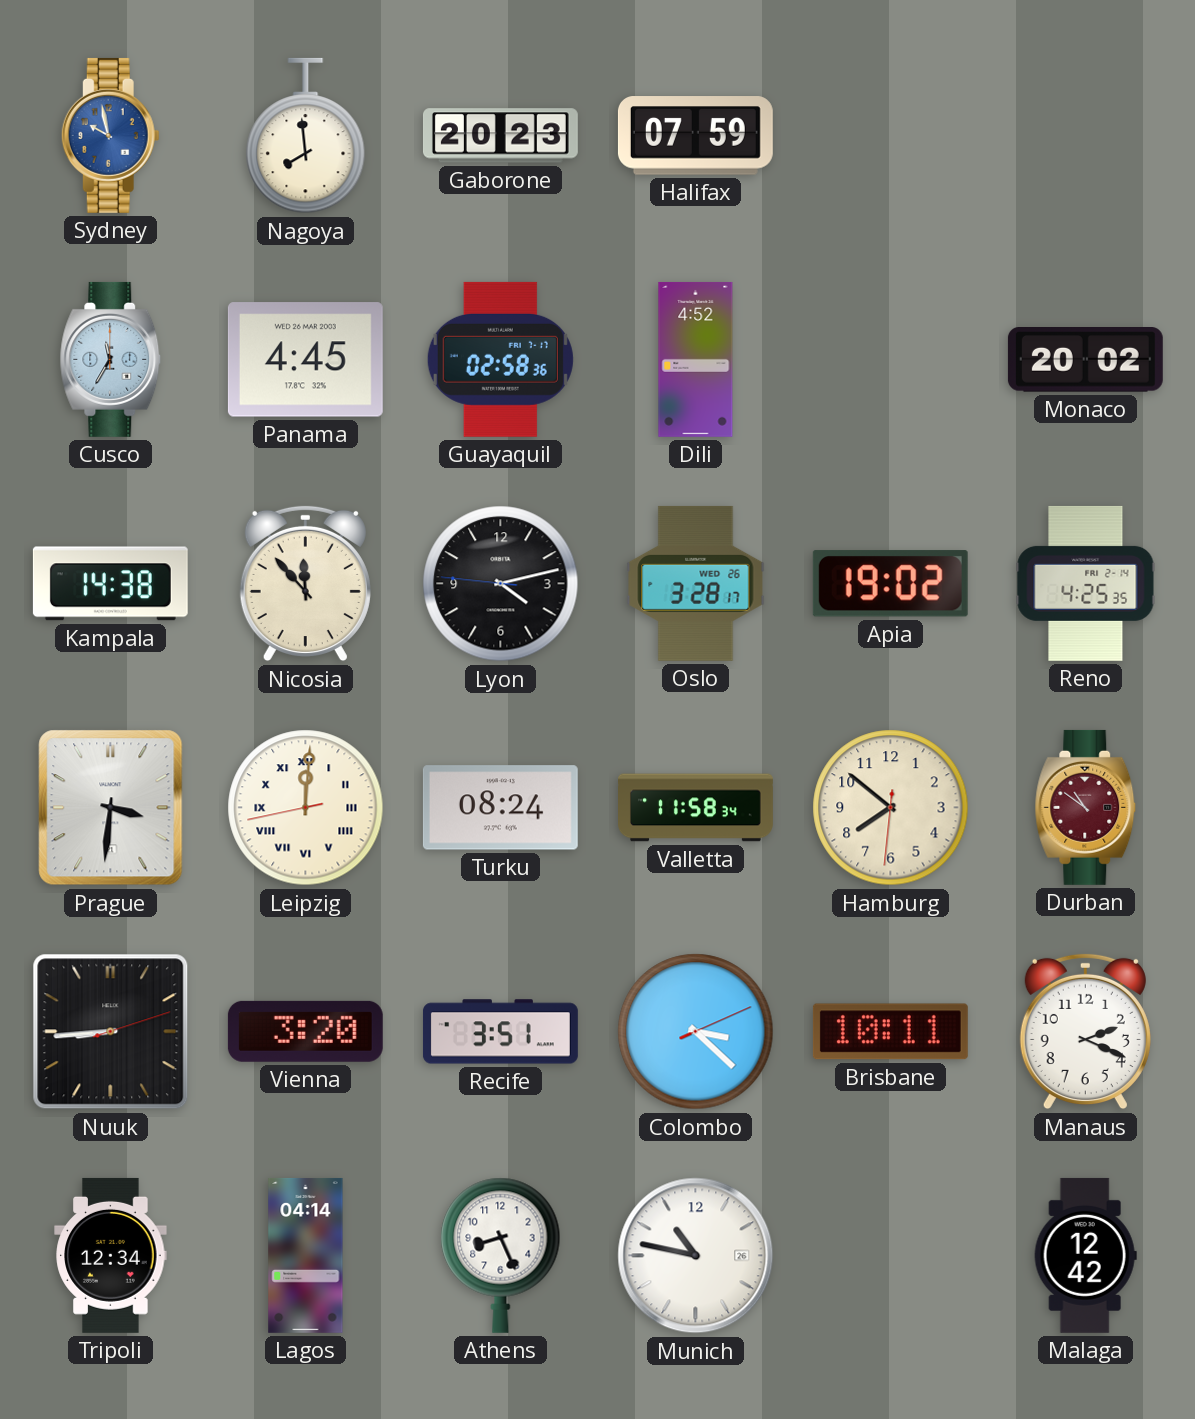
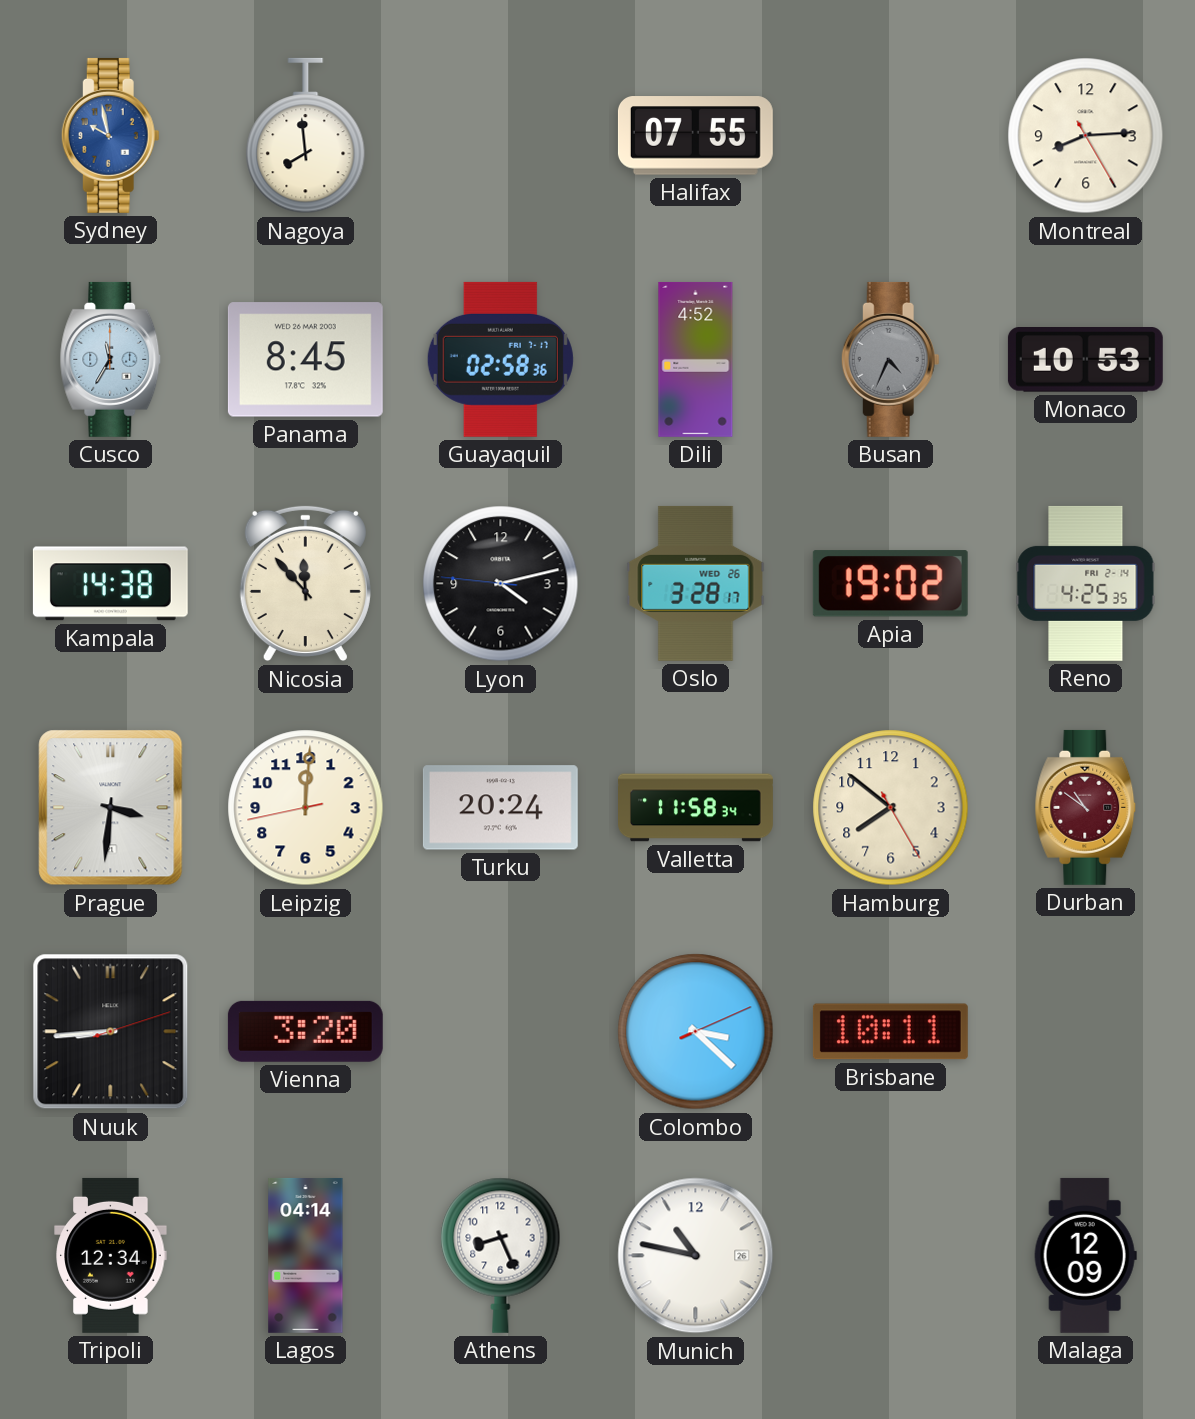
Gaborone: 20:23 -> none
Halifax: 07:59 -> 07:55
Montreal: none -> 8:14
Panama: 4:45 -> 8:45
Busan: none -> 4:34
Monaco: 20:02 -> 10:53
Leipzig numerals: Roman -> Arabic
Turku: 08:24 -> 20:24
Hamburg: 7:51:31 -> 7:51:25
Recife: 3:51 -> none
Manaus: 2:19 -> none
Malaga: 12:42 -> 12:09
